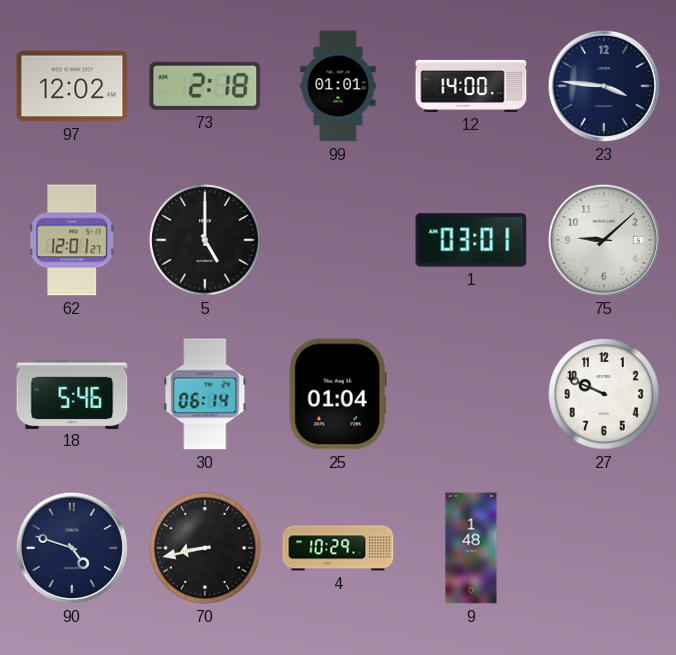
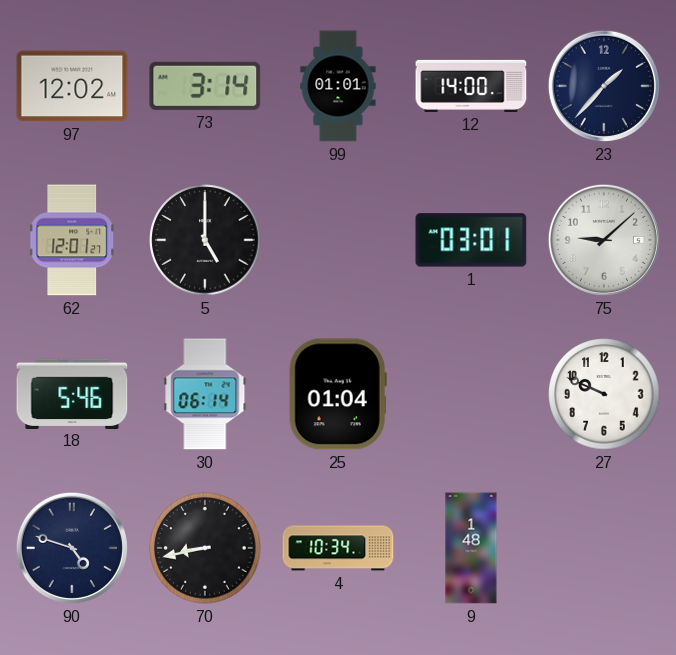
73: 2:18 -> 3:14
23: 3:46 -> 1:37
4: 10:29 -> 10:34
